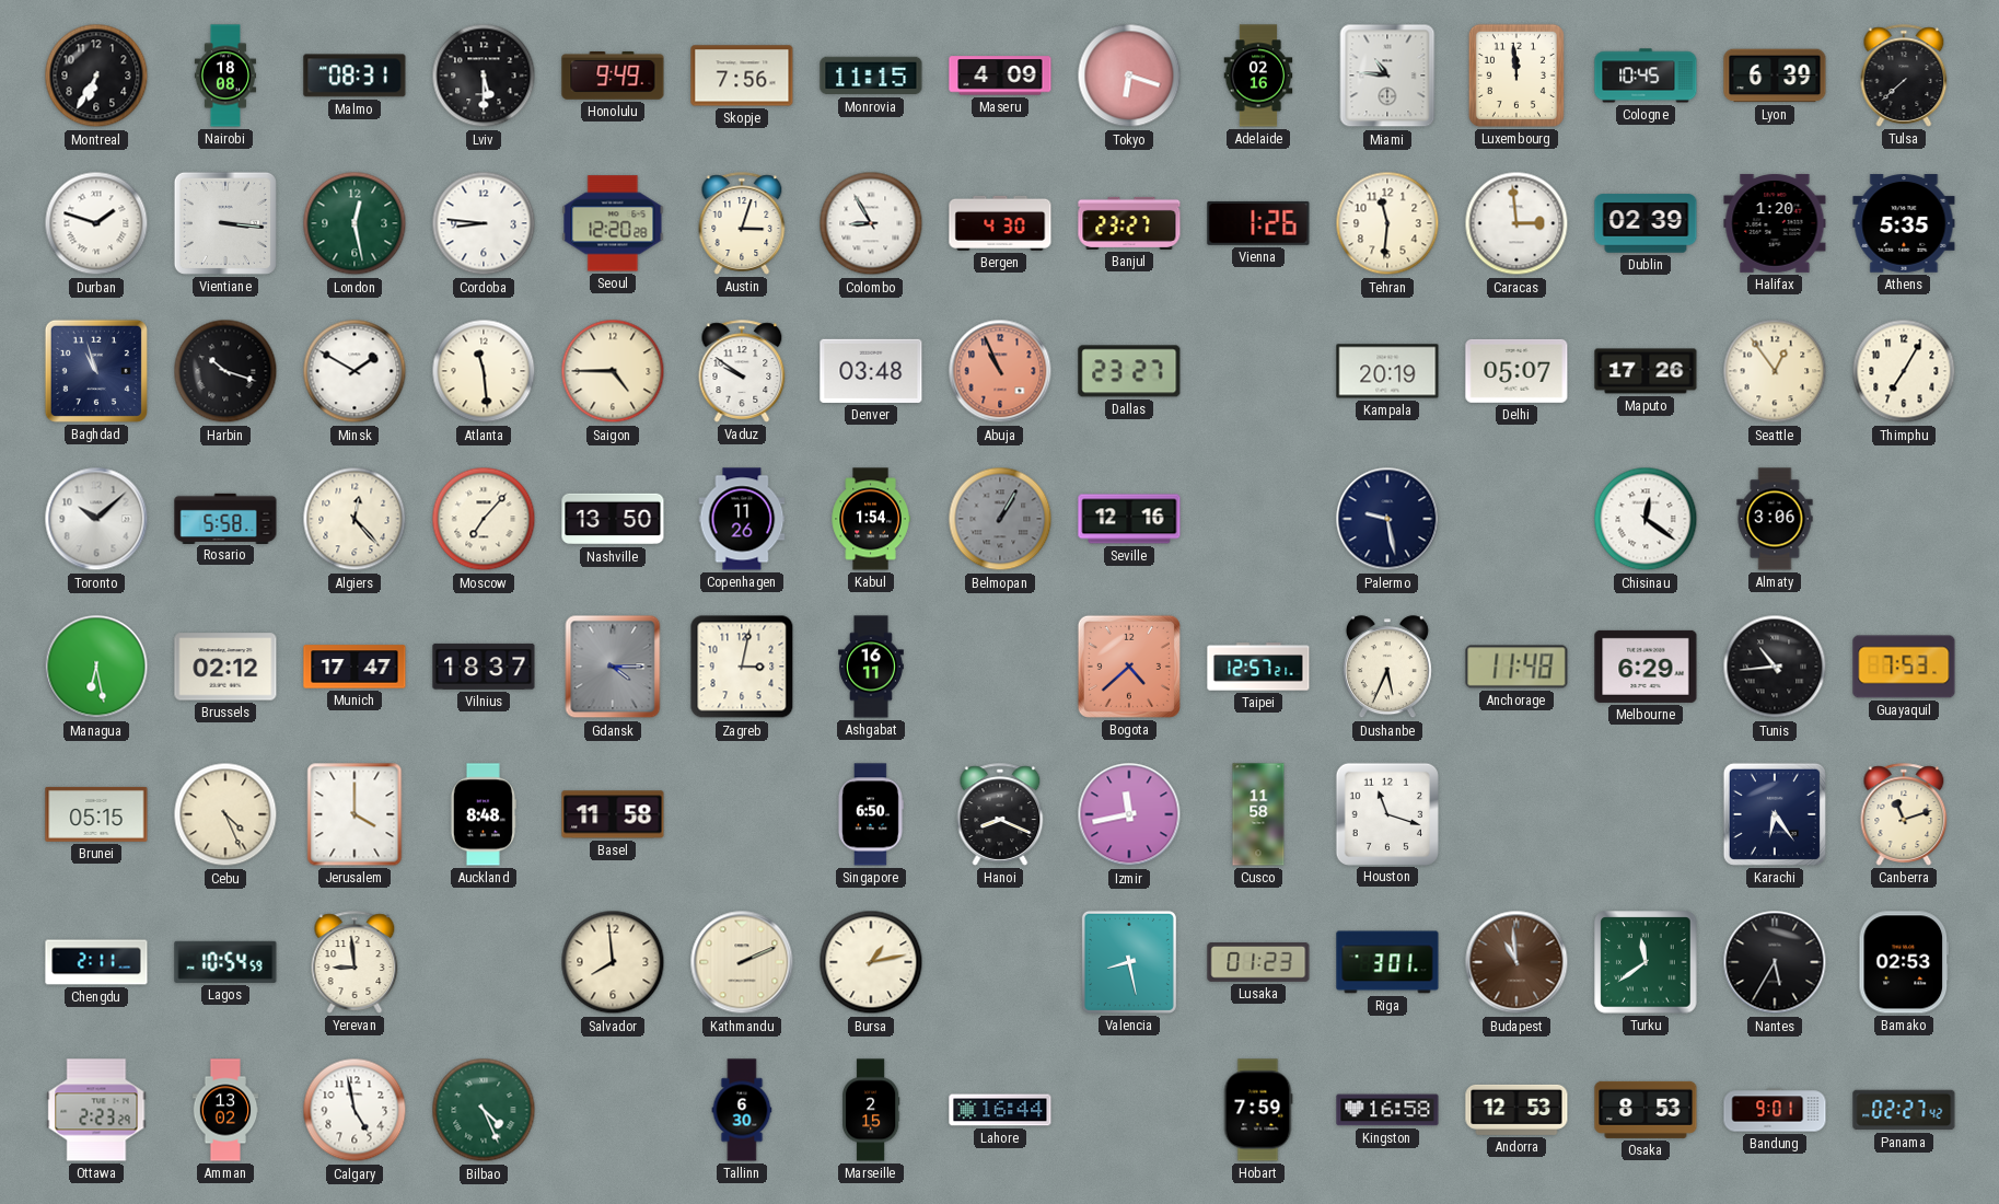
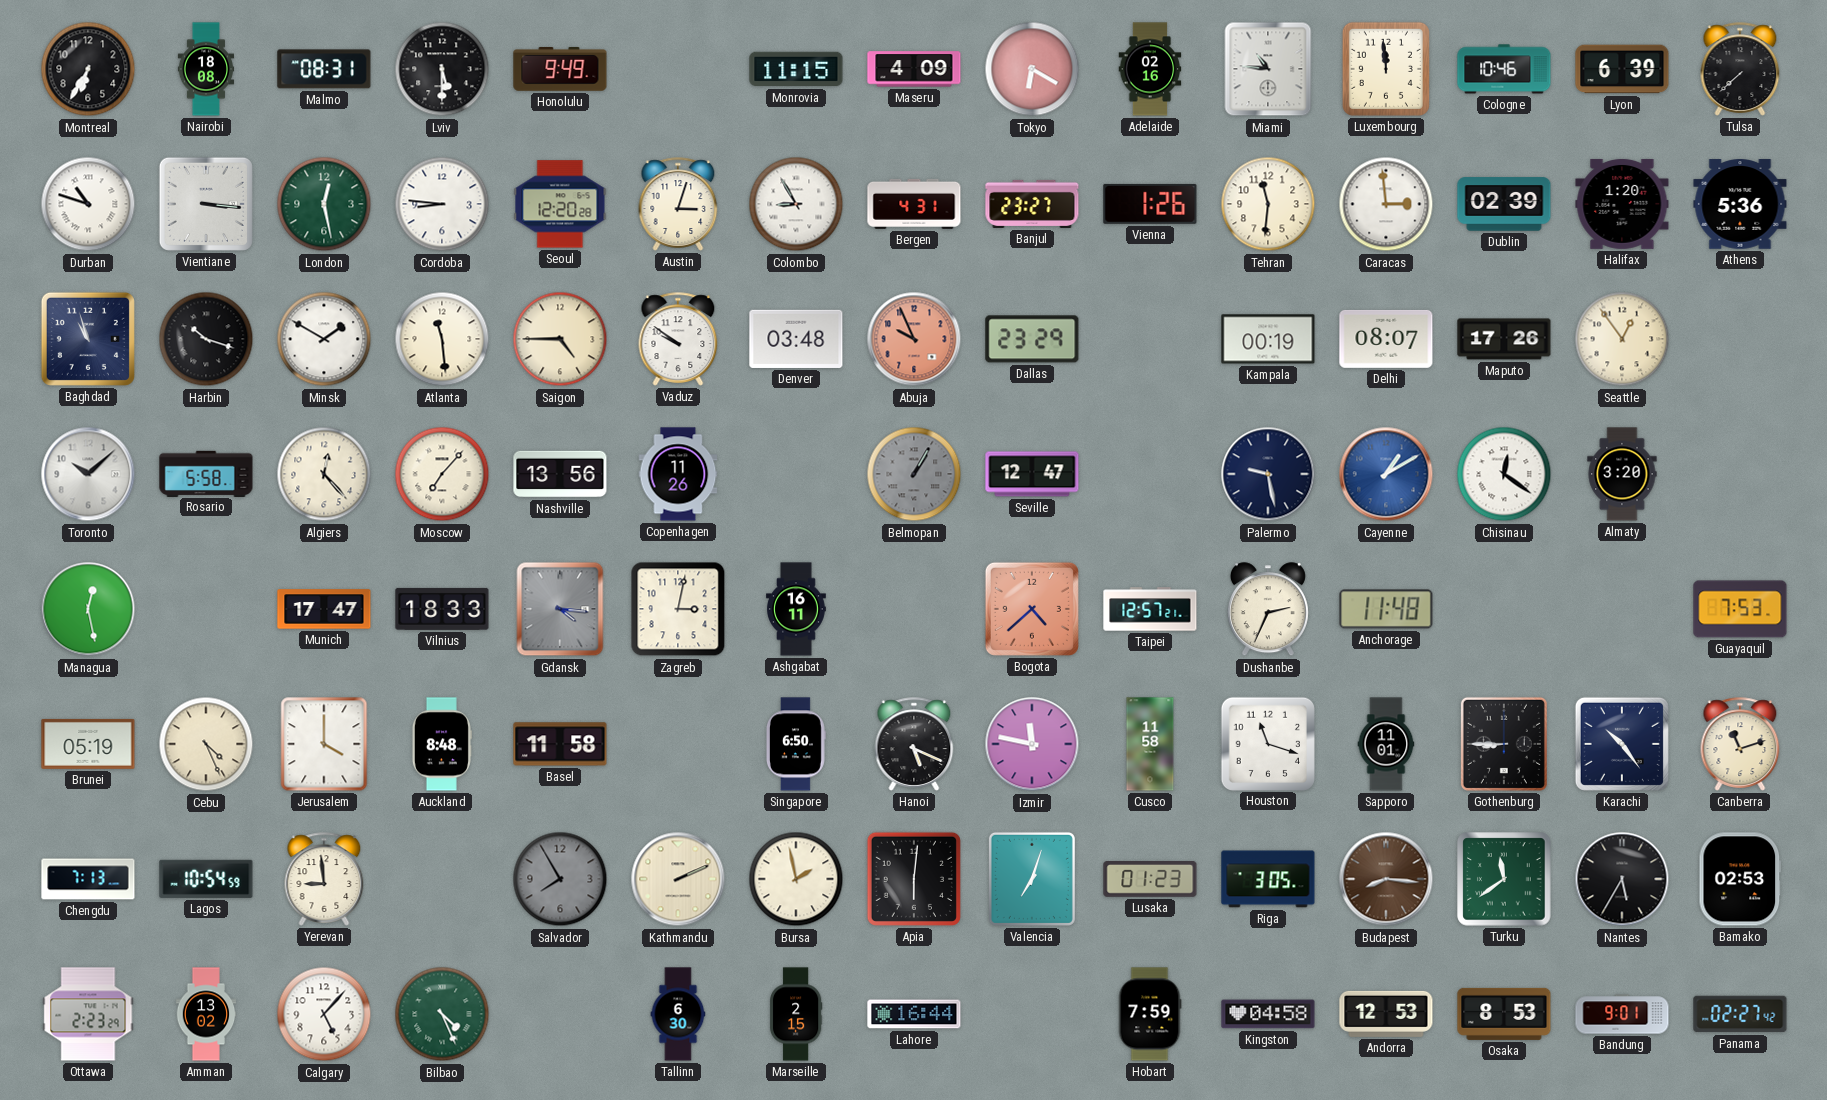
Skopje: 7:56 -> none
Tokyo: 6:18 -> 6:20
Cologne: 10:45 -> 10:46
Durban: 1:48 -> 10:48
Bergen: 4:30 -> 4:31
Athens: 5:35 -> 5:36
Abuja: 10:56 -> 9:56
Dallas: 23:27 -> 23:29
Kampala: 20:19 -> 00:19
Delhi: 05:07 -> 08:07
Thimphu: 7:05 -> none
Nashville: 13:50 -> 13:56
Kabul: 1:54 -> none
Seville: 12:16 -> 12:47
Cayenne: none -> 1:10
Almaty: 3:06 -> 3:20
Managua: 6:28 -> 12:28
Brussels: 02:12 -> none
Vilnius: 18:37 -> 18:33
Gdansk: 4:15 -> 4:16
Dushanbe: 5:34 -> 2:34
Melbourne: 6:29 -> none
Tunis: 10:44 -> none
Brunei: 05:15 -> 05:19
Hanoi: 8:19 -> 5:19
Izmir: 11:43 -> 11:47
Sapporo: none -> 11:01
Gothenburg: none -> 8:45
Karachi: 6:24 -> 10:24
Chengdu: 2:11 -> 7:13
Salvador: 7:59 -> 7:55
Salvador dial: cream -> grey
Bursa: 1:13 -> 1:58
Apia: none -> 6:01
Valencia: 8:28 -> 7:03
Riga: 3:01 -> 3:05
Budapest: 10:59 -> 8:16
Calgary: 4:58 -> 5:07
Kingston: 16:58 -> 04:58
